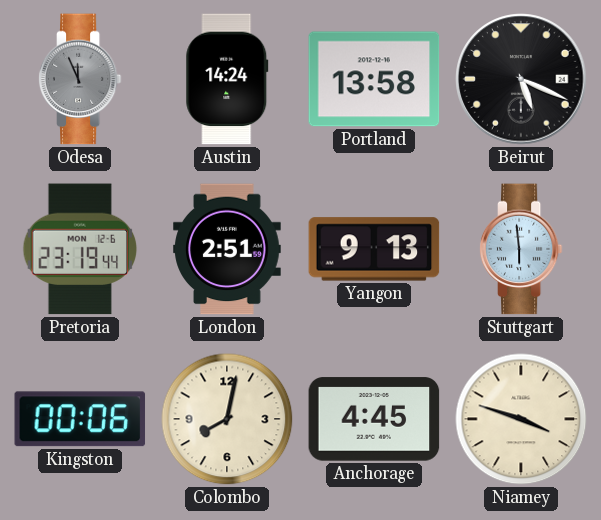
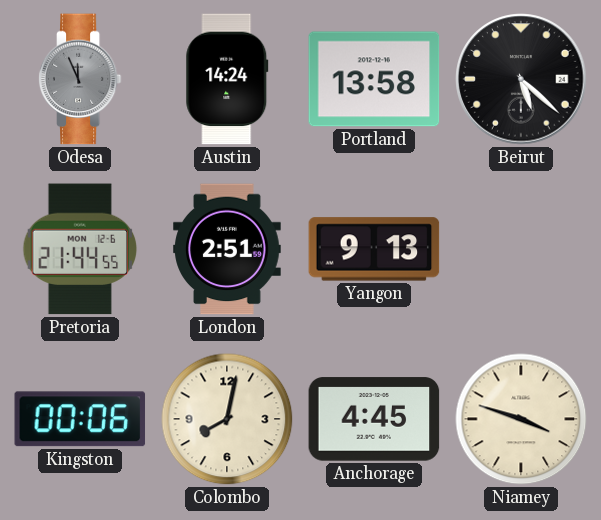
Beirut: 5:19 -> 5:22
Pretoria: 23:19 -> 21:44
Stuttgart: 5:59 -> none
